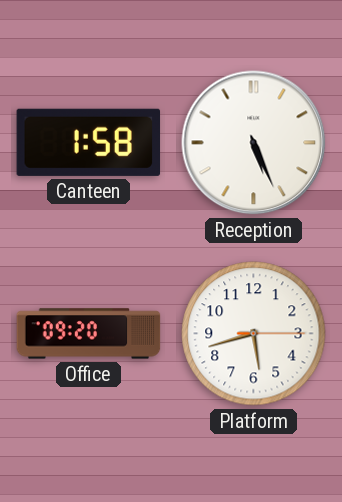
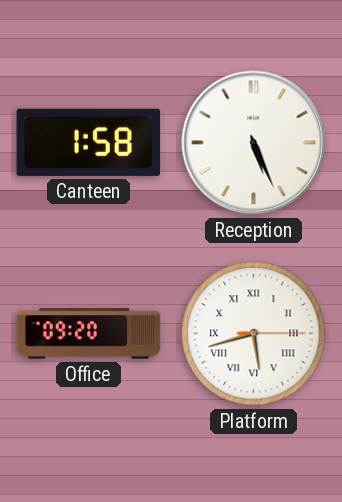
Platform numerals: Arabic -> Roman
